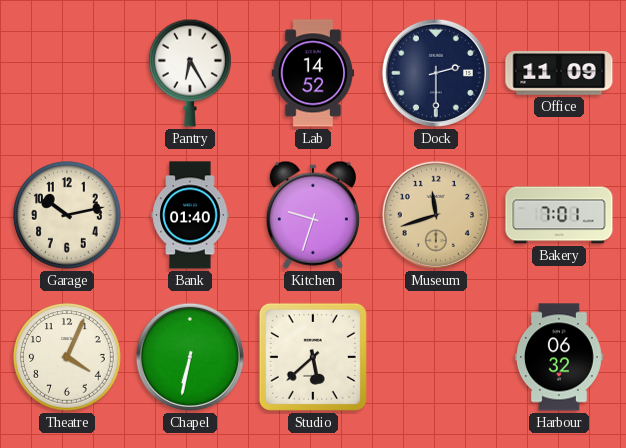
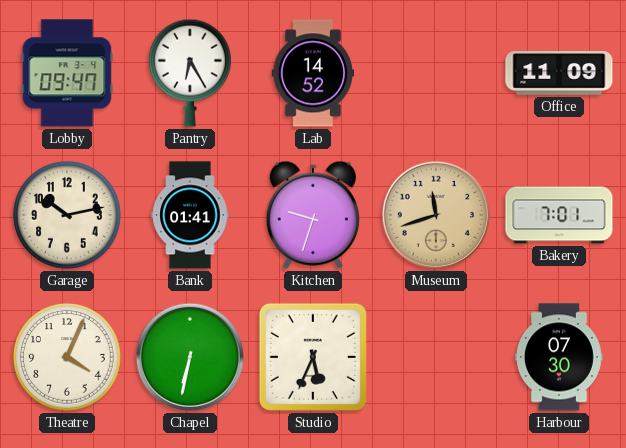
Lobby: none -> 09:47
Dock: 2:30 -> none
Bank: 01:40 -> 01:41
Studio: 5:38 -> 5:34
Harbour: 06:32 -> 07:30
